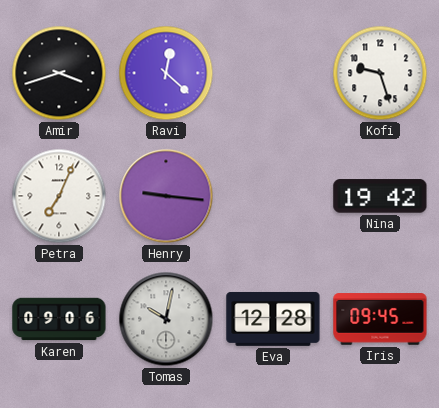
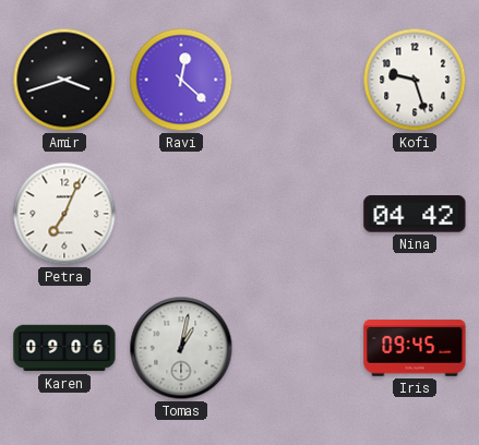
Henry: 9:16 -> none
Nina: 19:42 -> 04:42
Tomas: 10:02 -> 1:02
Eva: 12:28 -> none
